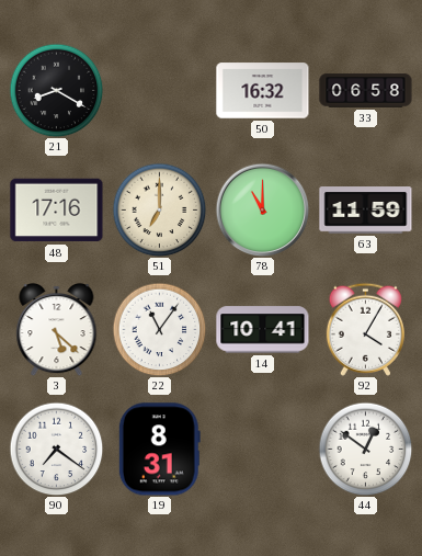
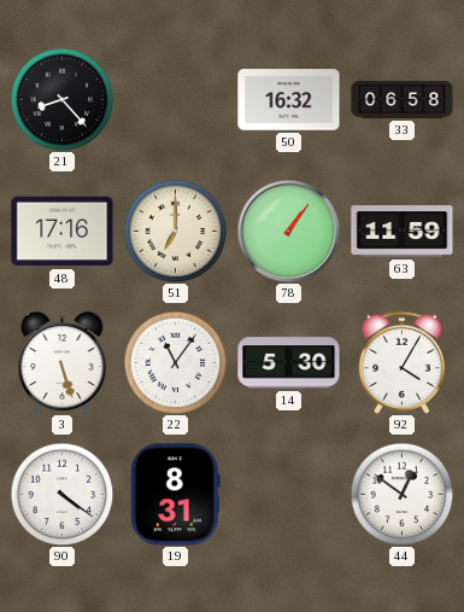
21: 8:20 -> 8:23
78: 11:00 -> 1:06
3: 5:22 -> 5:27
14: 10:41 -> 5:30
90: 7:21 -> 4:21
